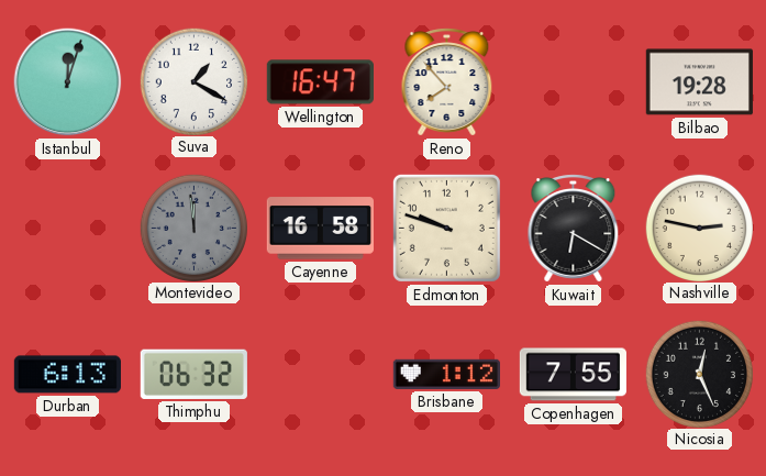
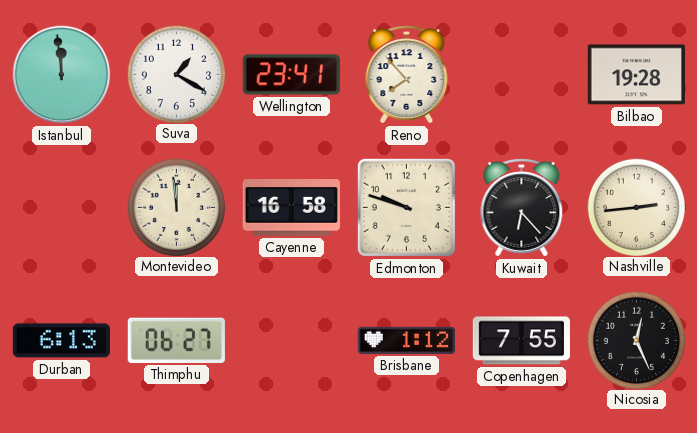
Istanbul: 12:03 -> 11:59
Wellington: 16:47 -> 23:41
Montevideo dial: grey -> cream
Kuwait: 6:20 -> 6:23
Nashville: 2:47 -> 2:44
Thimphu: 06:32 -> 06:27
